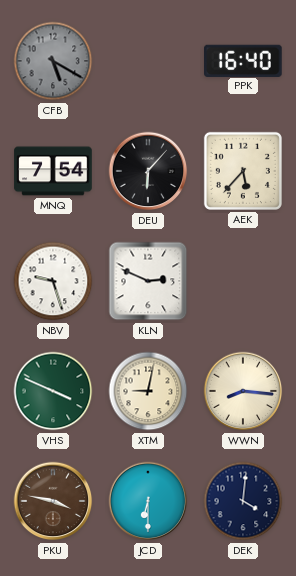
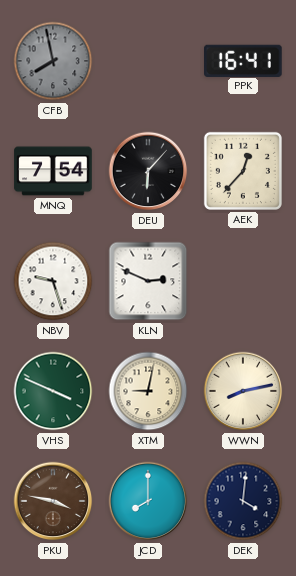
CFB: 5:20 -> 7:58
PPK: 16:40 -> 16:41
AEK: 5:37 -> 12:37
WWN: 8:16 -> 8:13
JCD: 6:30 -> 8:00
